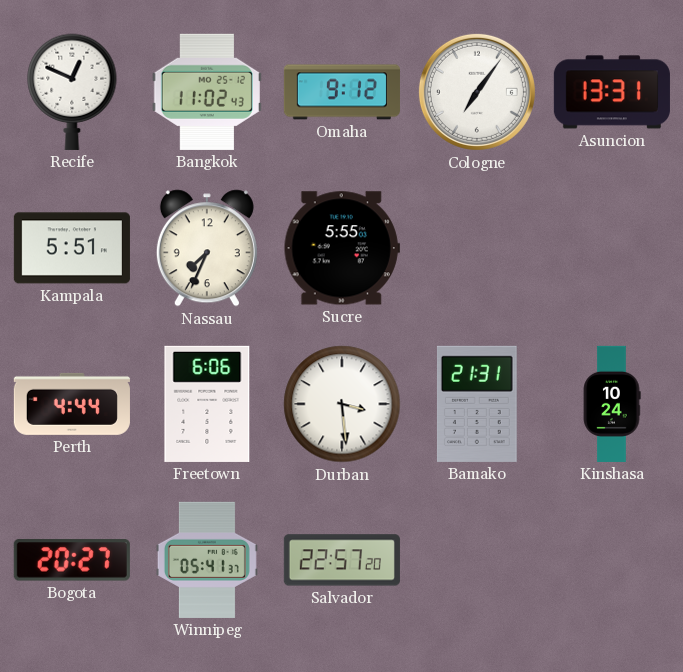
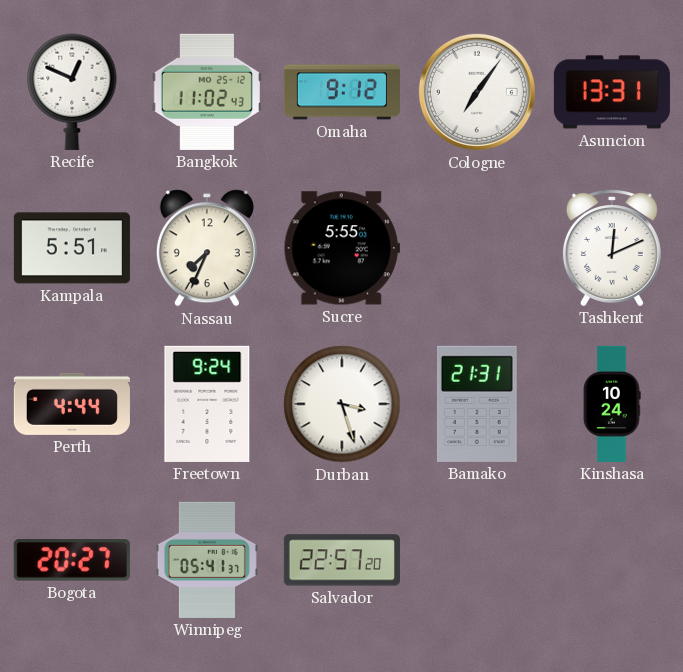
Tashkent: none -> 12:11
Freetown: 6:06 -> 9:24
Durban: 3:29 -> 3:27
